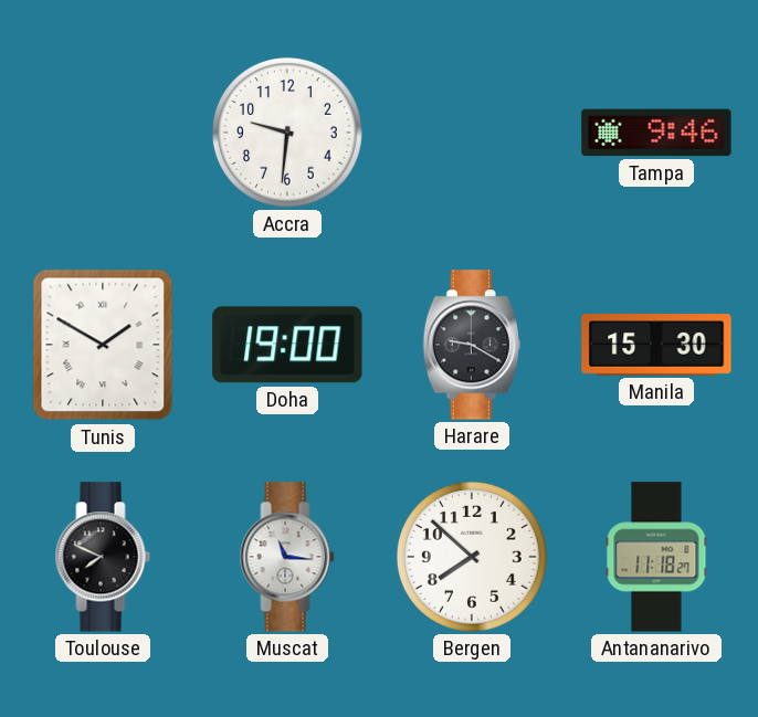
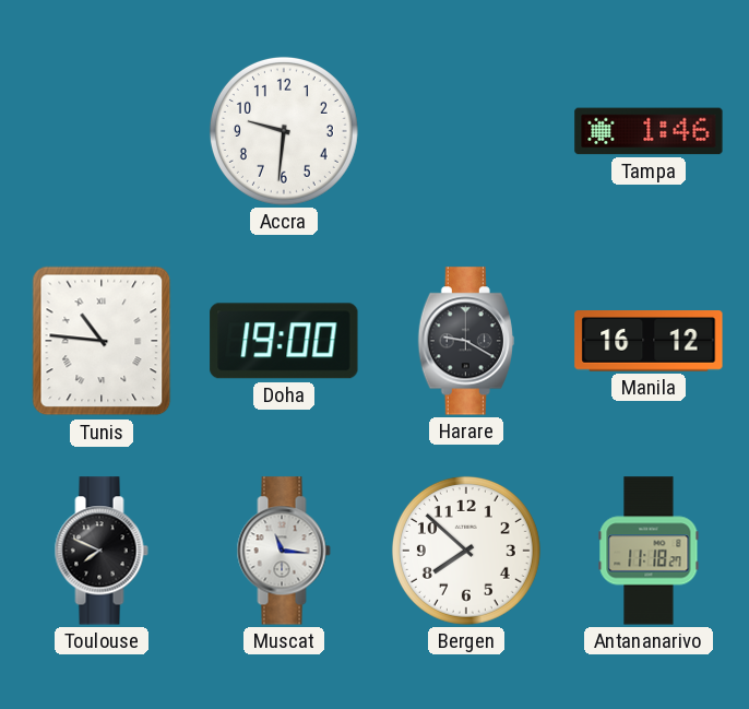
Tampa: 9:46 -> 1:46
Tunis: 1:50 -> 10:46
Manila: 15:30 -> 16:12
